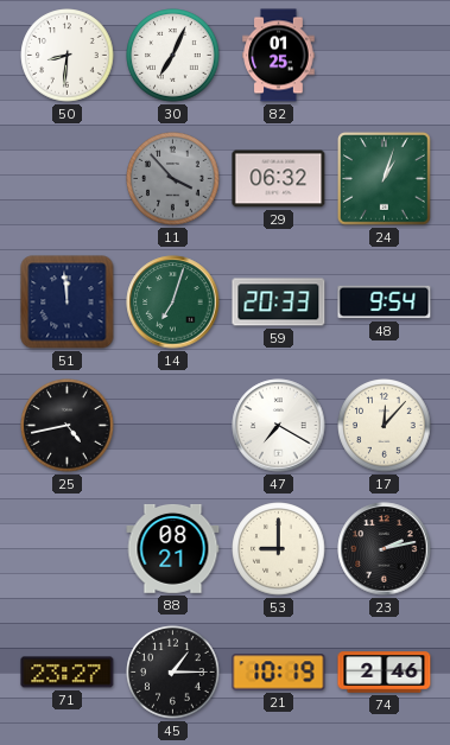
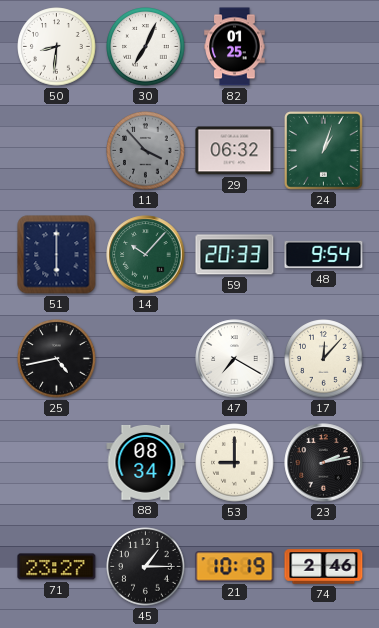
51: 11:59 -> 6:00
14: 7:03 -> 10:07
88: 08:21 -> 08:34
